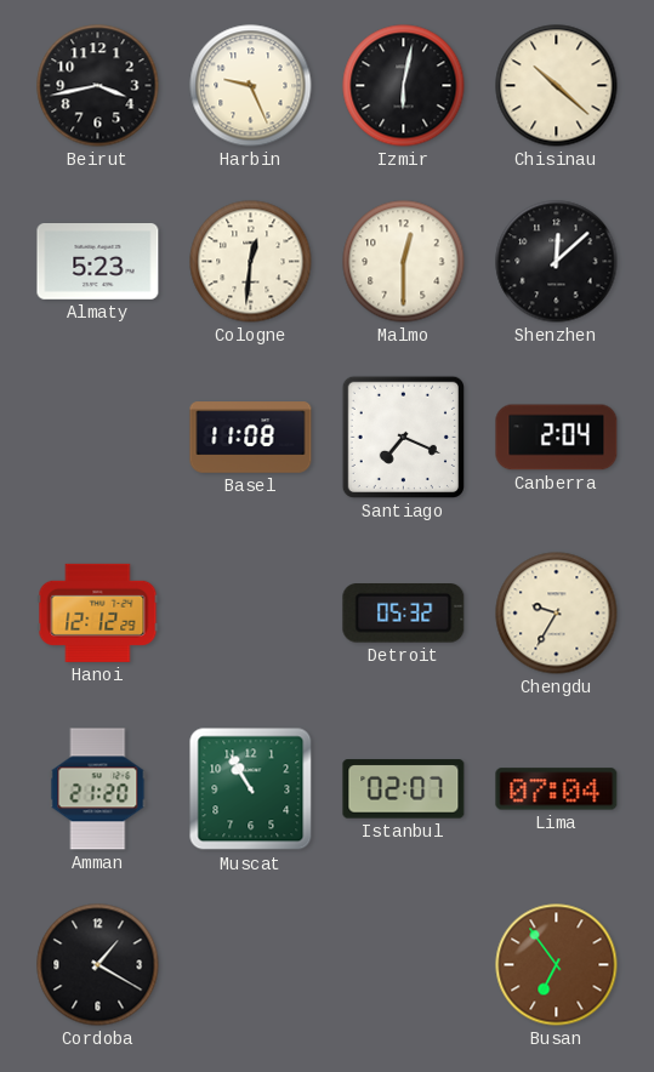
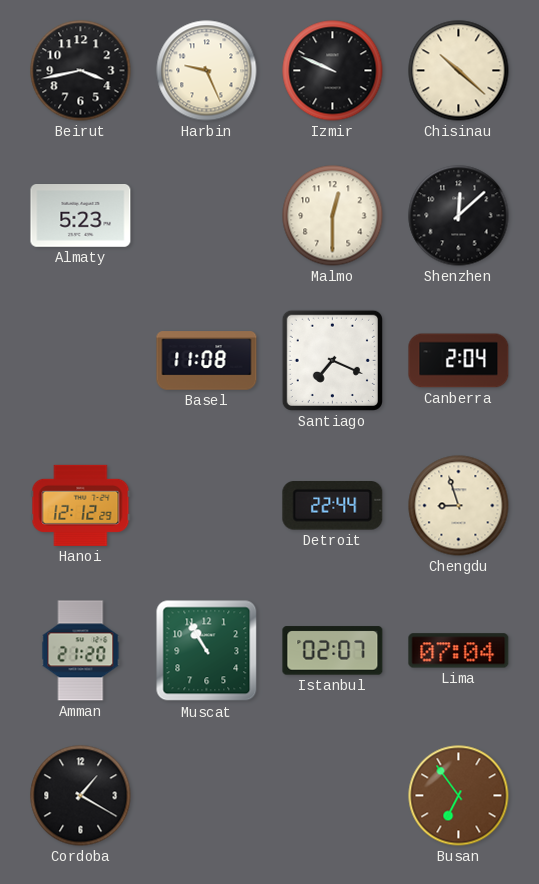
Izmir: 6:02 -> 9:49
Cologne: 12:31 -> none
Detroit: 05:32 -> 22:44
Chengdu: 9:35 -> 8:57
